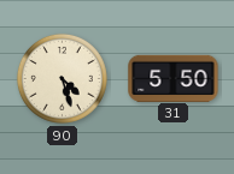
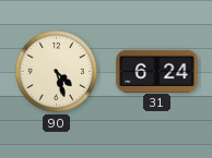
31: 5:50 -> 6:24
